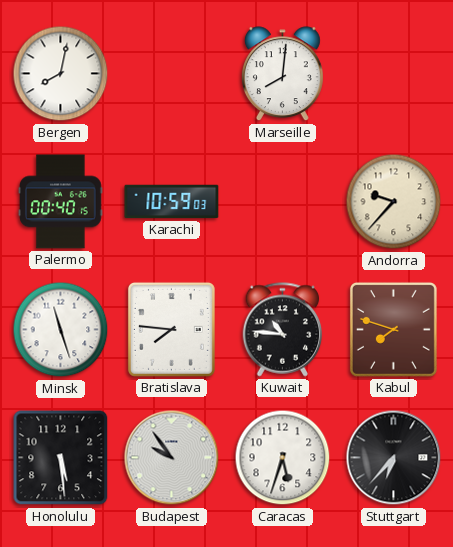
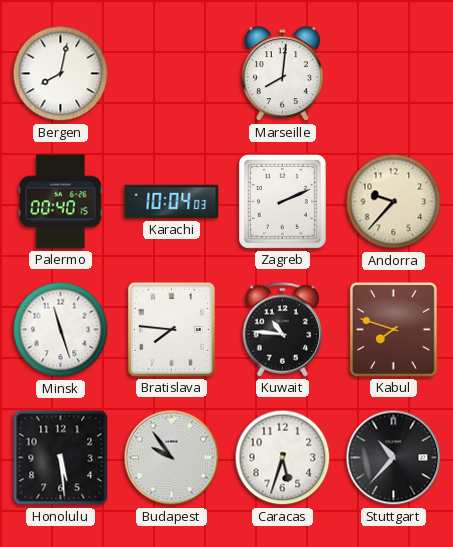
Karachi: 10:59 -> 10:04
Zagreb: none -> 2:11
Stuttgart: 6:37 -> 10:37
